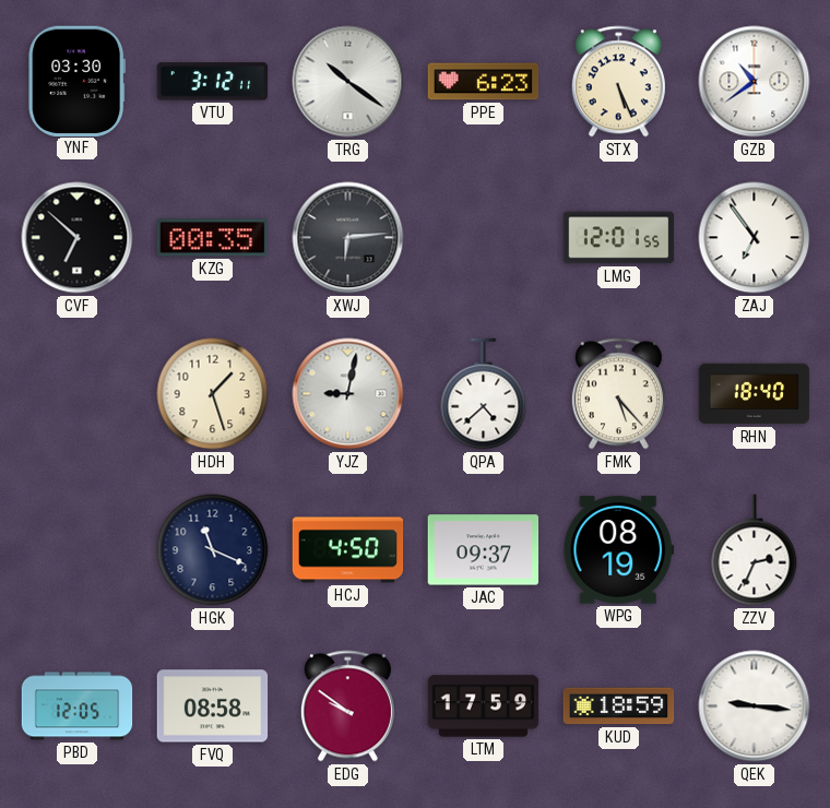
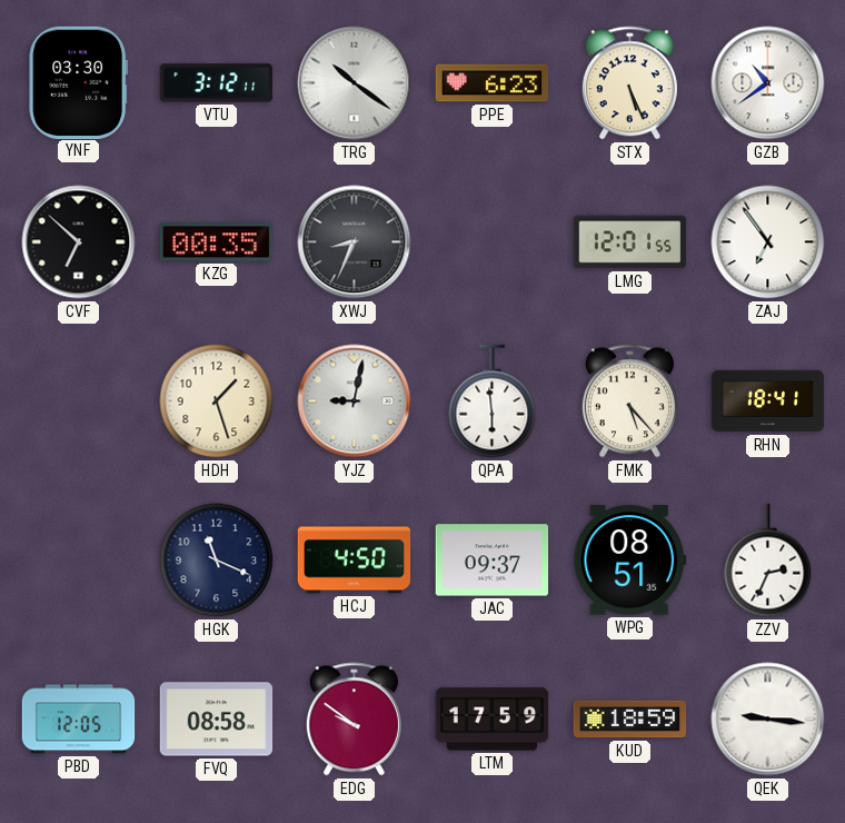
XWJ: 6:14 -> 8:34
QPA: 4:38 -> 5:59
RHN: 18:40 -> 18:41
WPG: 08:19 -> 08:51
